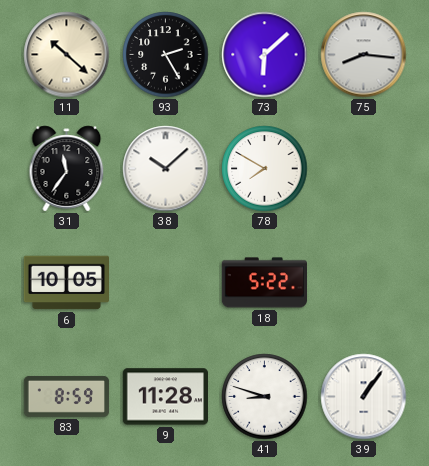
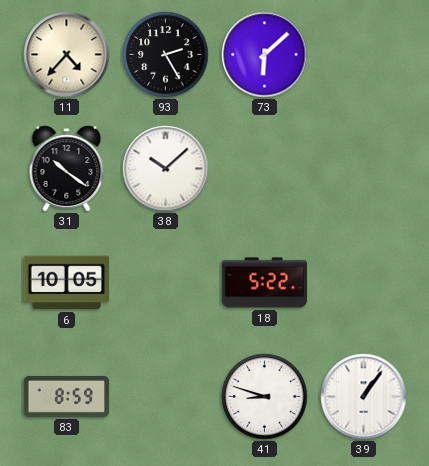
11: 10:22 -> 4:37
75: 8:16 -> none
31: 11:36 -> 10:21
78: 7:50 -> none
9: 11:28 -> none
